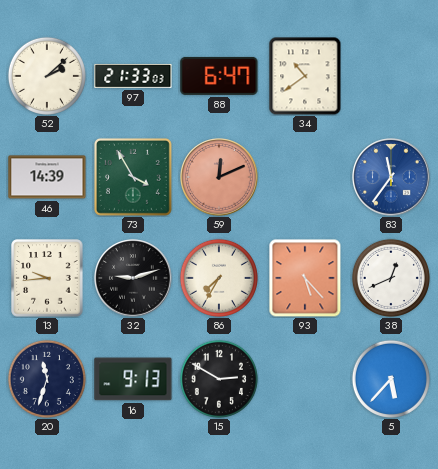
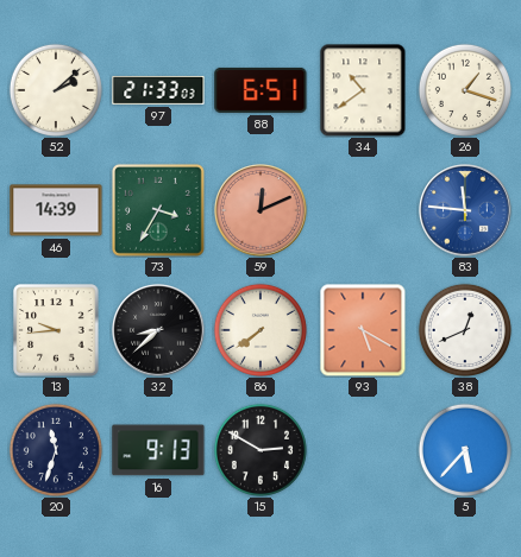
88: 6:47 -> 6:51
26: none -> 1:18
73: 3:55 -> 3:35
83: 11:36 -> 11:46
32: 9:12 -> 8:38
86: 7:35 -> 7:39
93: 5:23 -> 5:20
